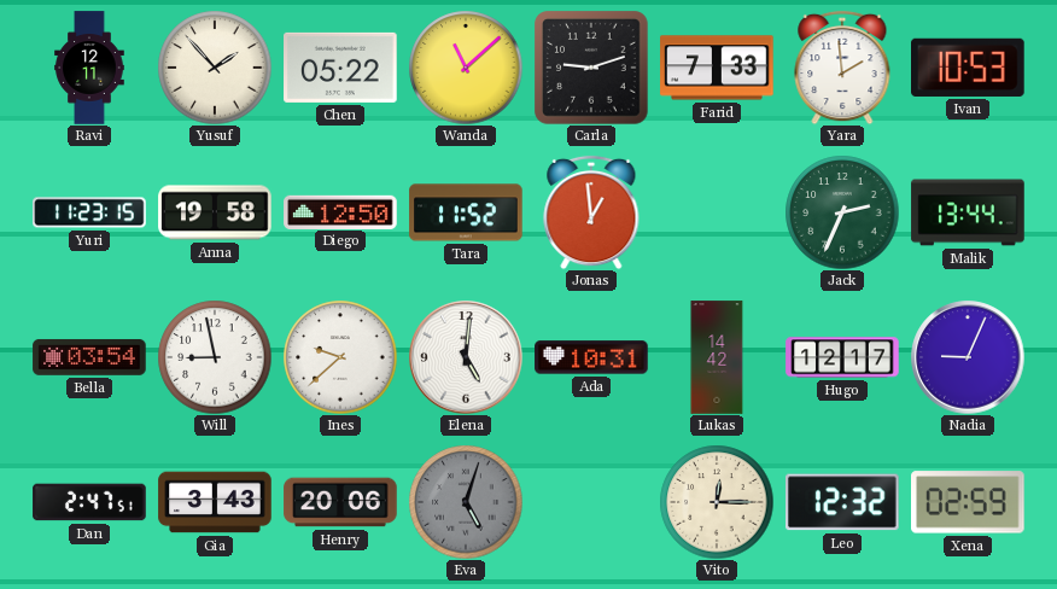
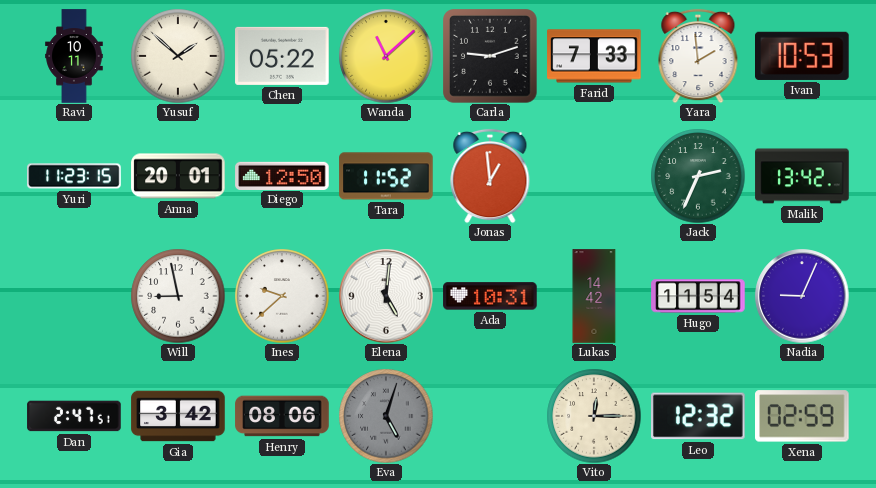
Ravi: 12:11 -> 10:11
Yusuf: 1:53 -> 1:52
Anna: 19:58 -> 20:01
Malik: 13:44 -> 13:42
Bella: 03:54 -> none
Hugo: 12:17 -> 11:54
Gia: 3:43 -> 3:42
Henry: 20:06 -> 08:06
